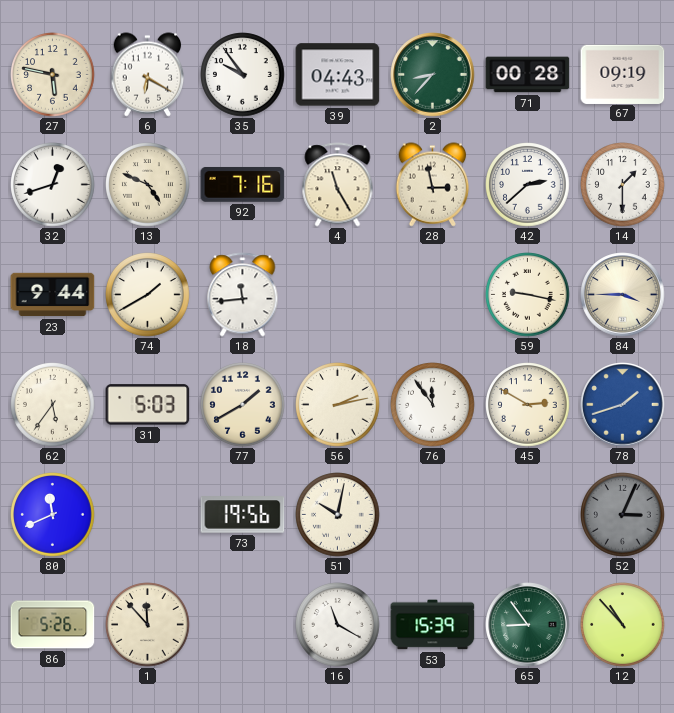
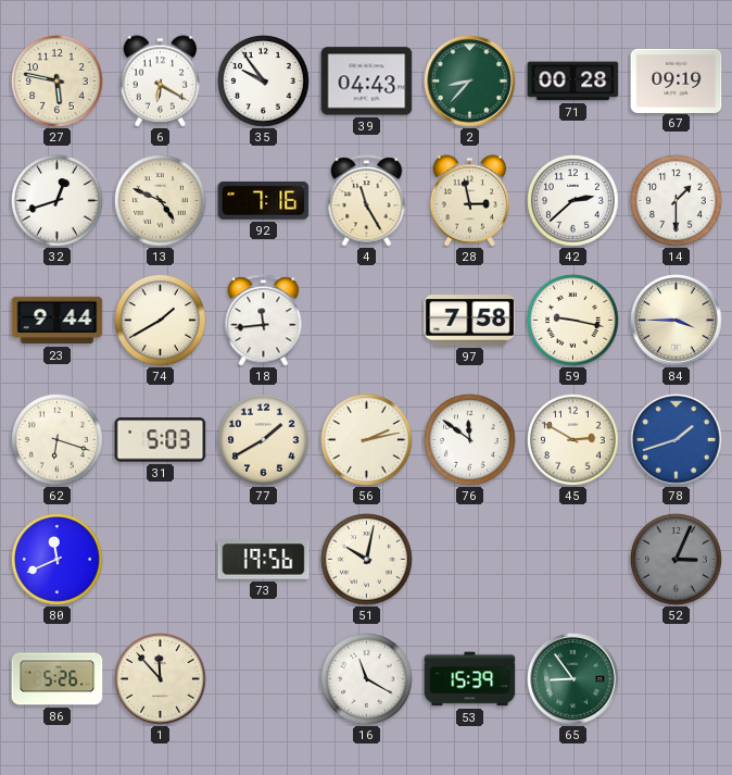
97: none -> 7:58
62: 5:36 -> 6:18
76: 11:54 -> 11:51
12: 10:53 -> none
